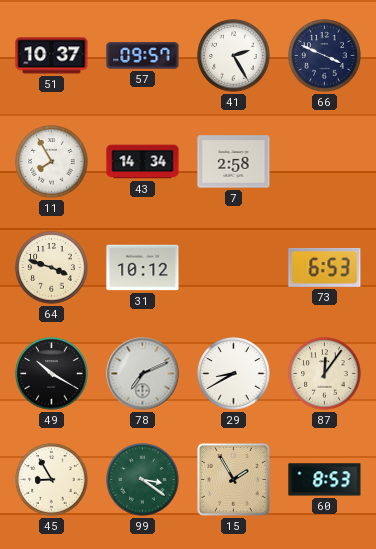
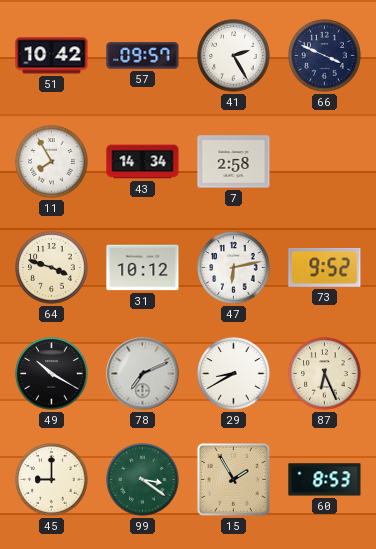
51: 10:37 -> 10:42
47: none -> 6:13
73: 6:53 -> 9:52
87: 12:06 -> 6:26
45: 8:55 -> 9:00
